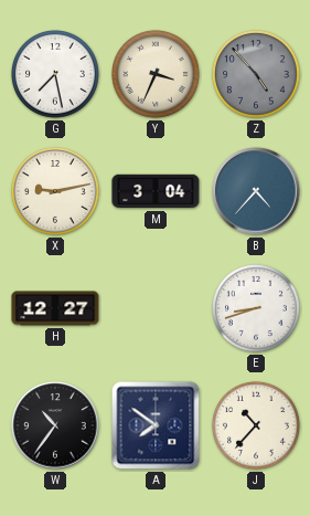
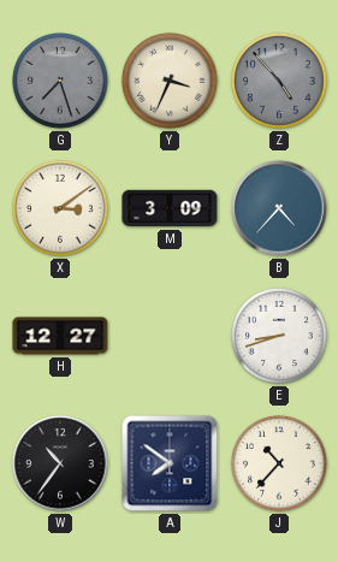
G: 7:28 -> 7:27
G dial: white -> grey
X: 9:13 -> 3:09
M: 3:04 -> 3:09
